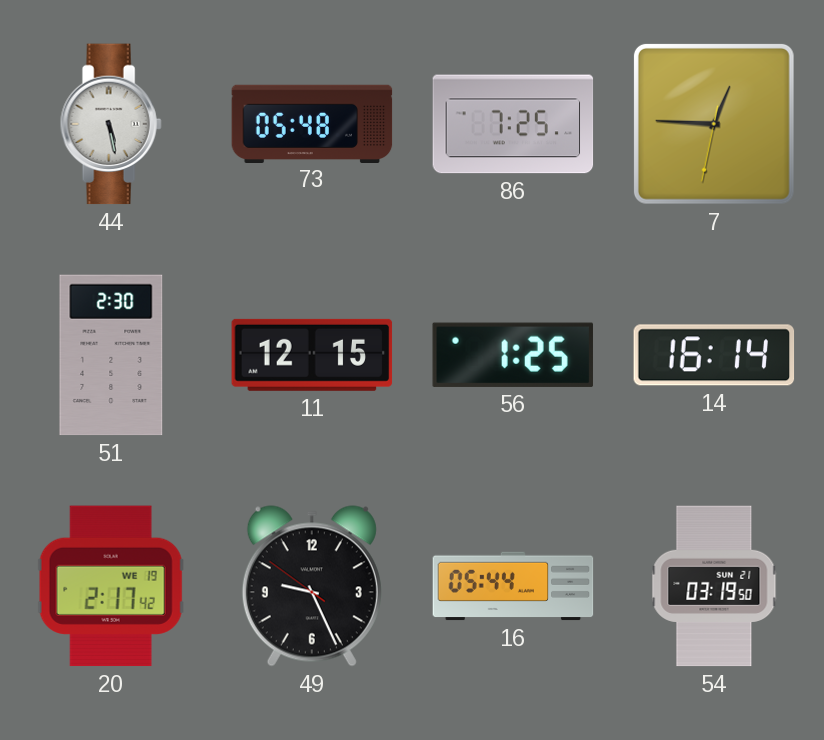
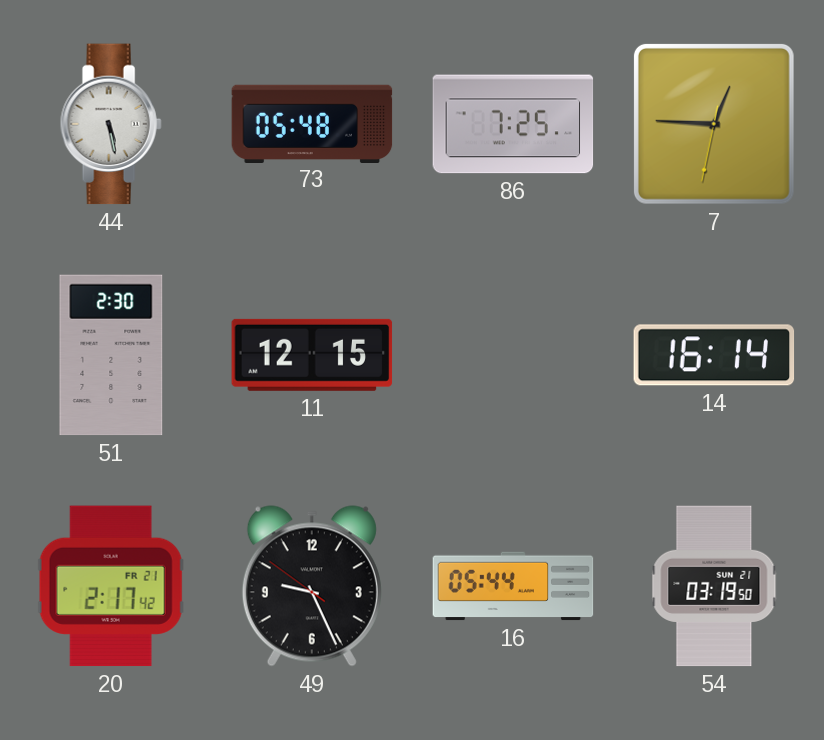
56: 1:25 -> none
20 date: WE 19 -> FR 21
